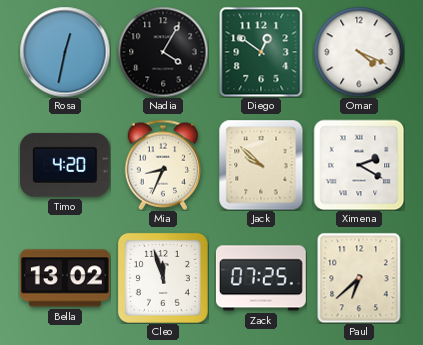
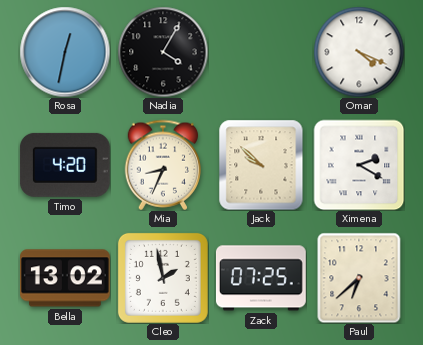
Diego: 12:51 -> none
Cleo: 11:57 -> 1:58
